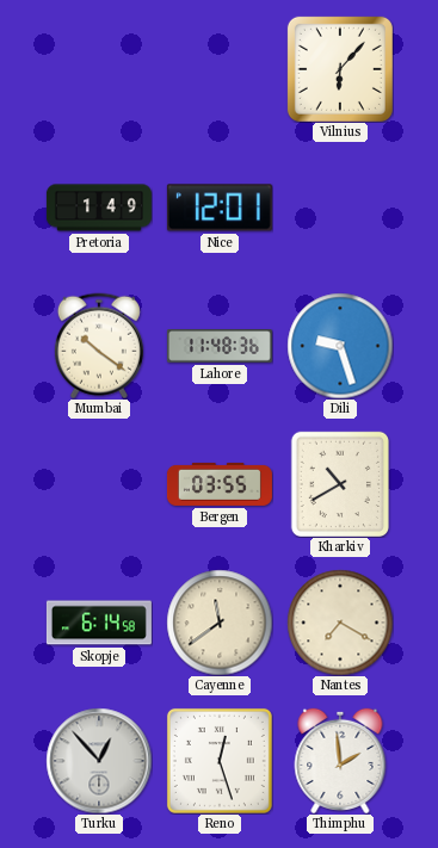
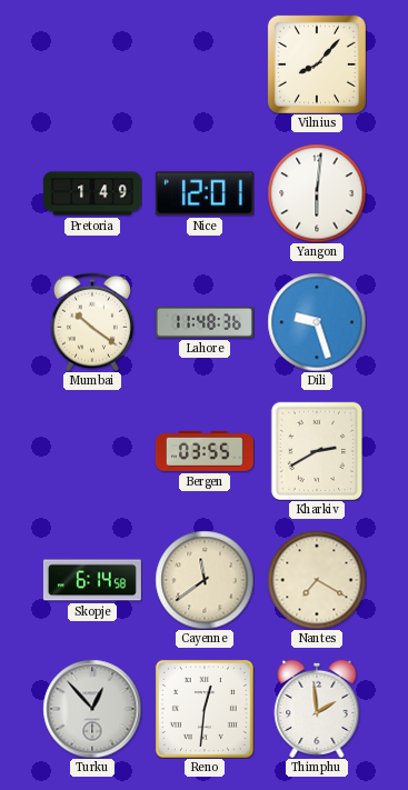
Vilnius: 6:07 -> 8:07
Yangon: none -> 6:01
Kharkiv: 10:40 -> 2:40
Reno: 12:27 -> 12:31
